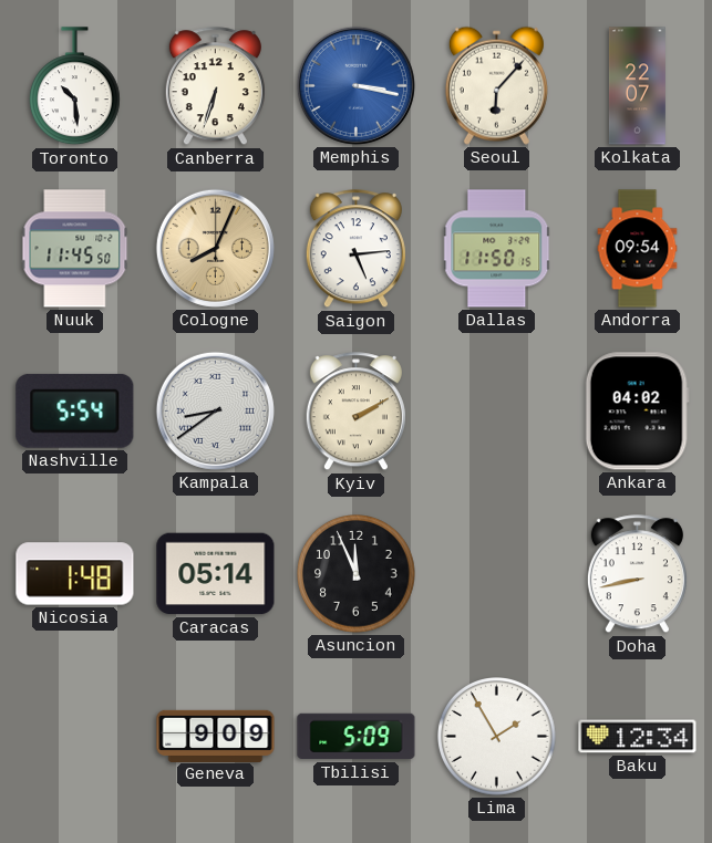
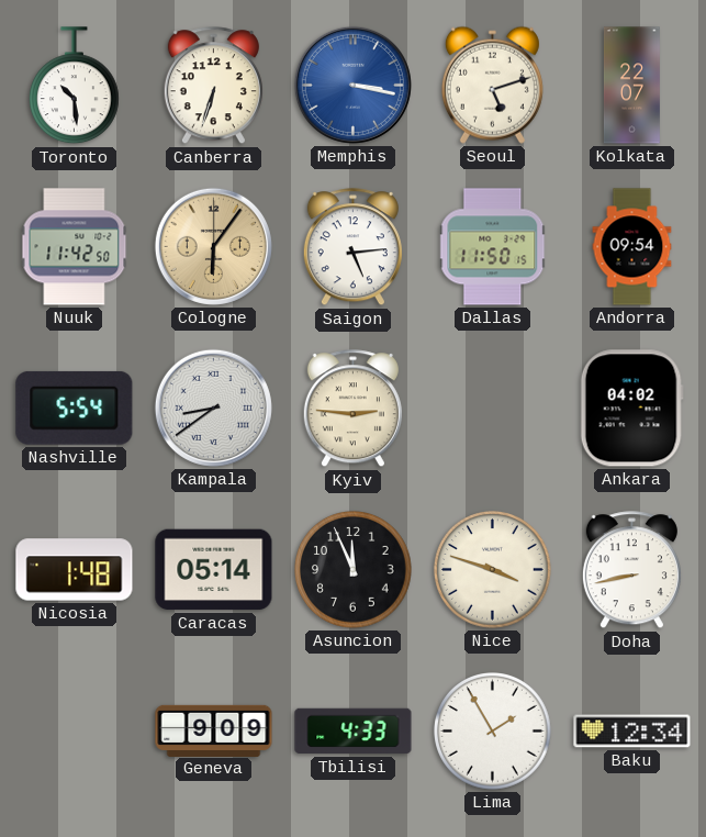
Seoul: 6:07 -> 5:12
Nuuk: 11:45 -> 11:42
Cologne: 8:04 -> 6:06
Kyiv: 2:10 -> 2:46
Nice: none -> 3:48
Tbilisi: 5:09 -> 4:33
